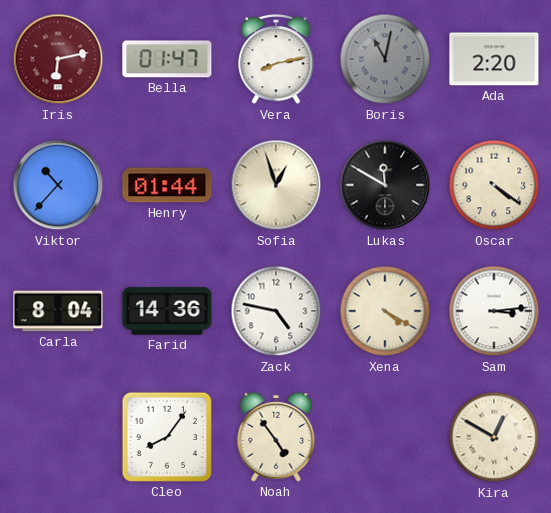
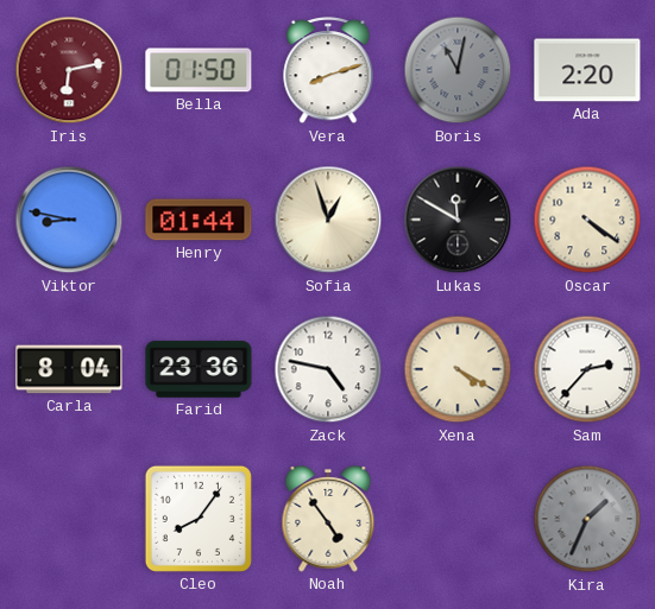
Bella: 01:47 -> 01:50
Vera: 8:13 -> 8:12
Viktor: 10:37 -> 8:47
Farid: 14:36 -> 23:36
Sam: 3:14 -> 2:37
Kira: 12:50 -> 1:34
Kira dial: cream -> grey
